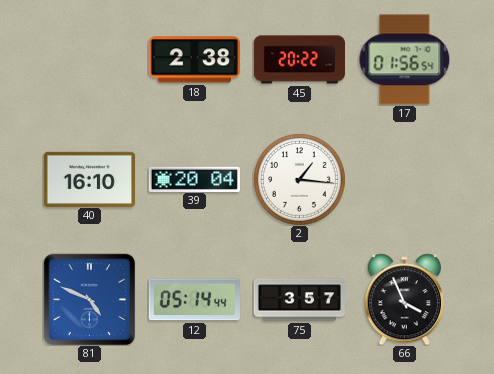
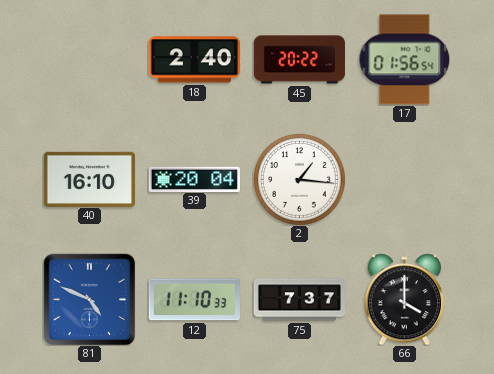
18: 2:38 -> 2:40
12: 05:14 -> 11:10
75: 3:57 -> 7:37
66: 3:56 -> 4:00
